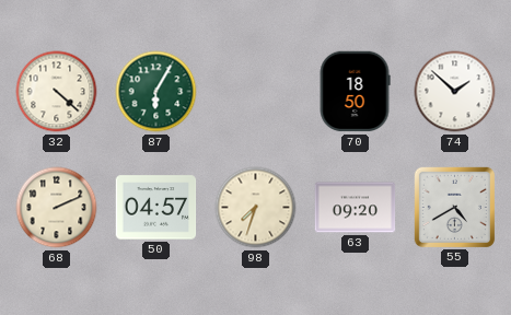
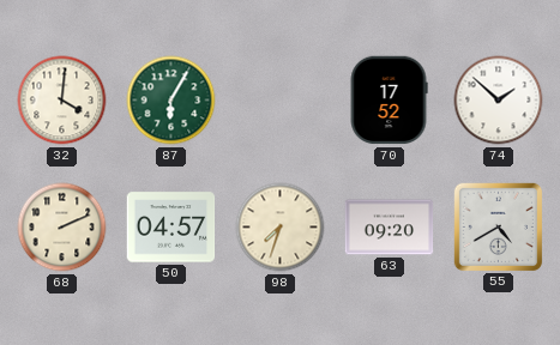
32: 4:22 -> 4:01
70: 18:50 -> 17:52
